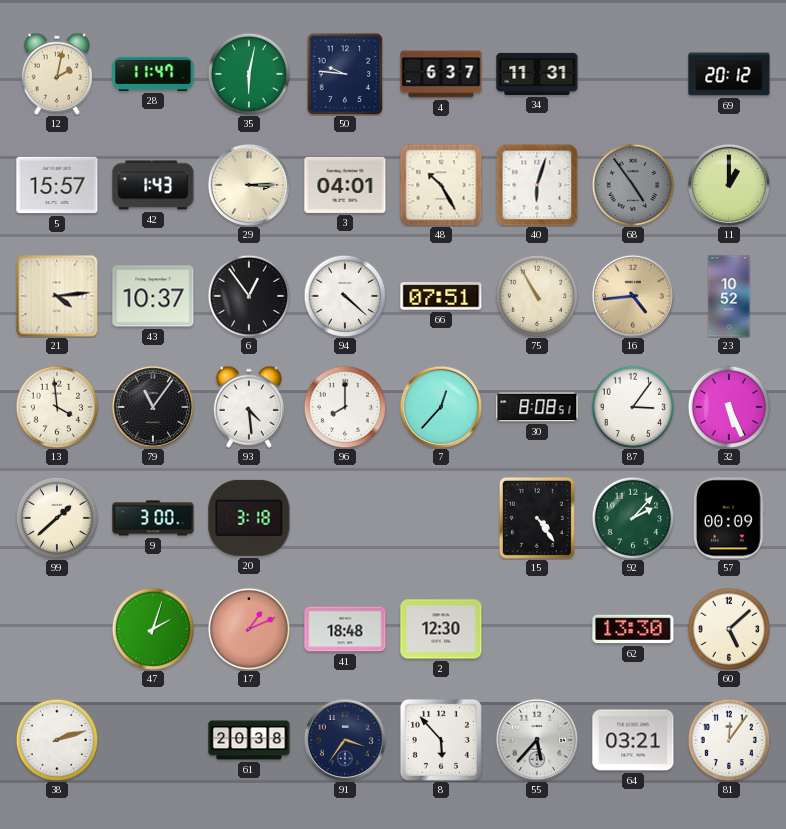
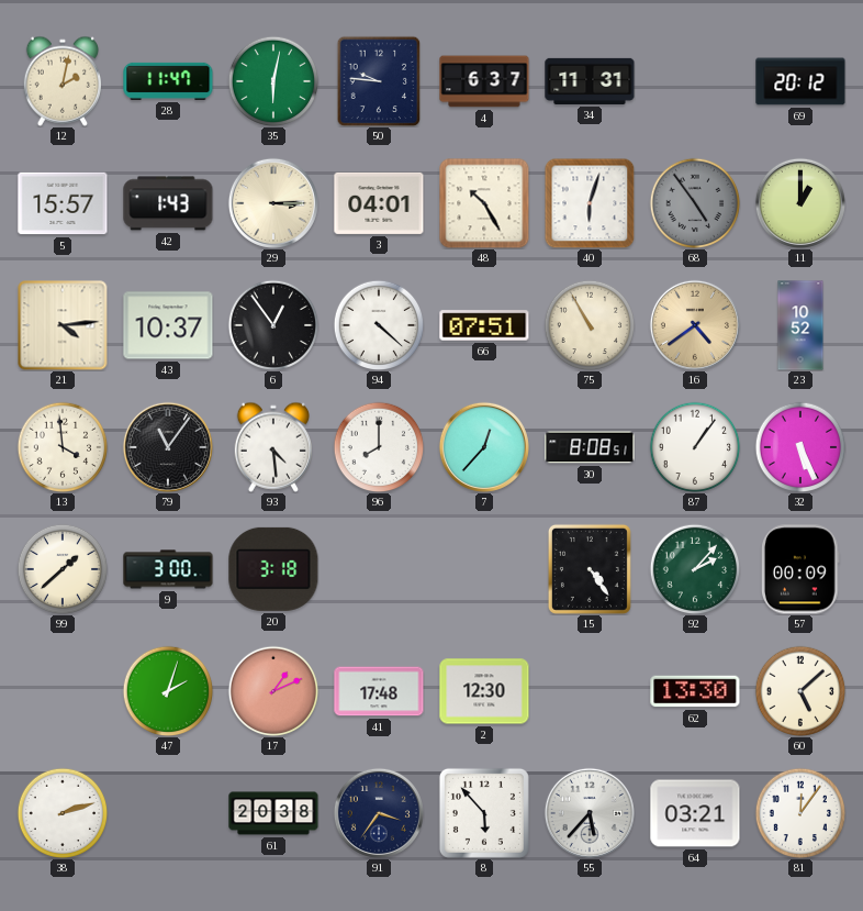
16: 4:44 -> 4:39
87: 3:06 -> 1:06
41: 18:48 -> 17:48
